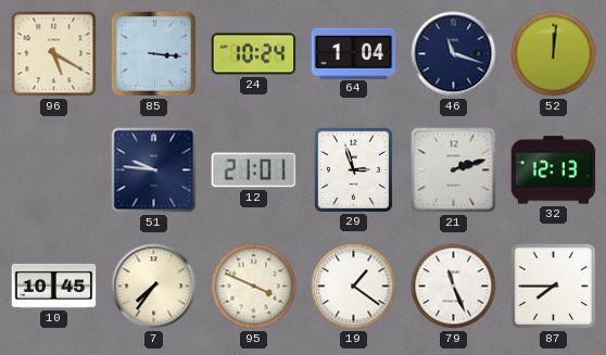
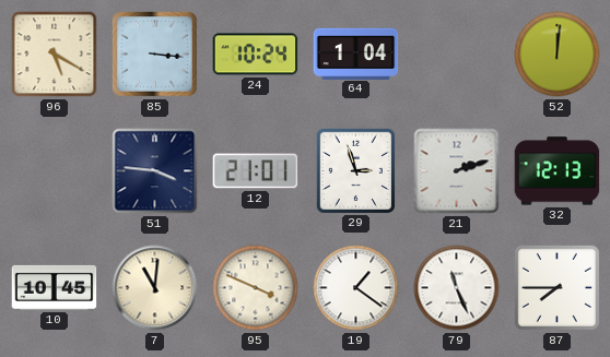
46: 11:18 -> none
51: 9:46 -> 3:46
7: 7:36 -> 11:01
